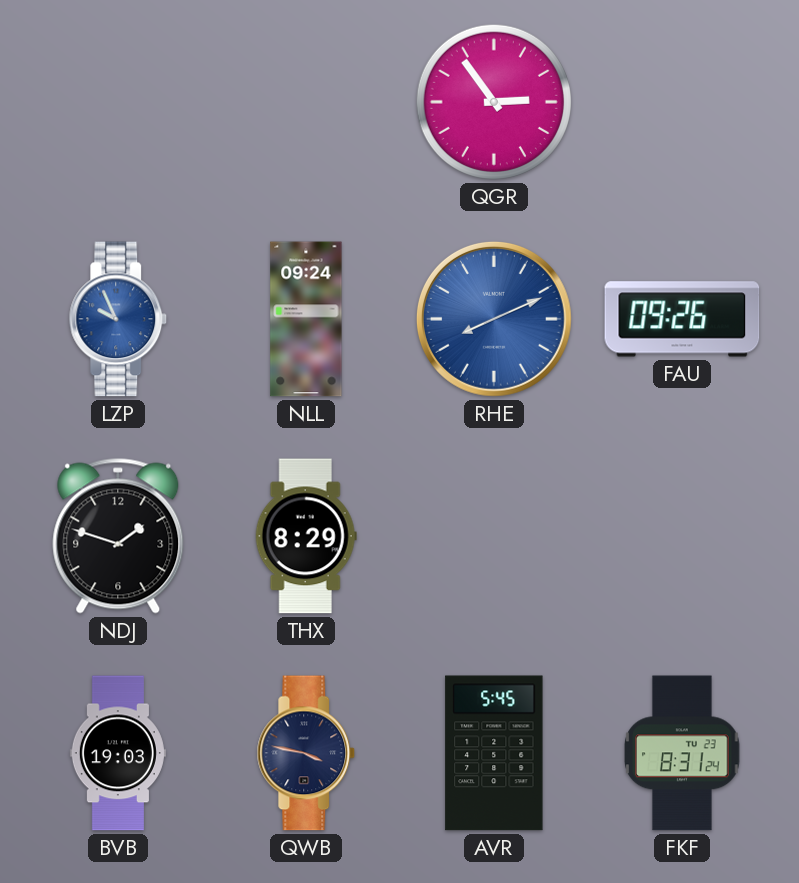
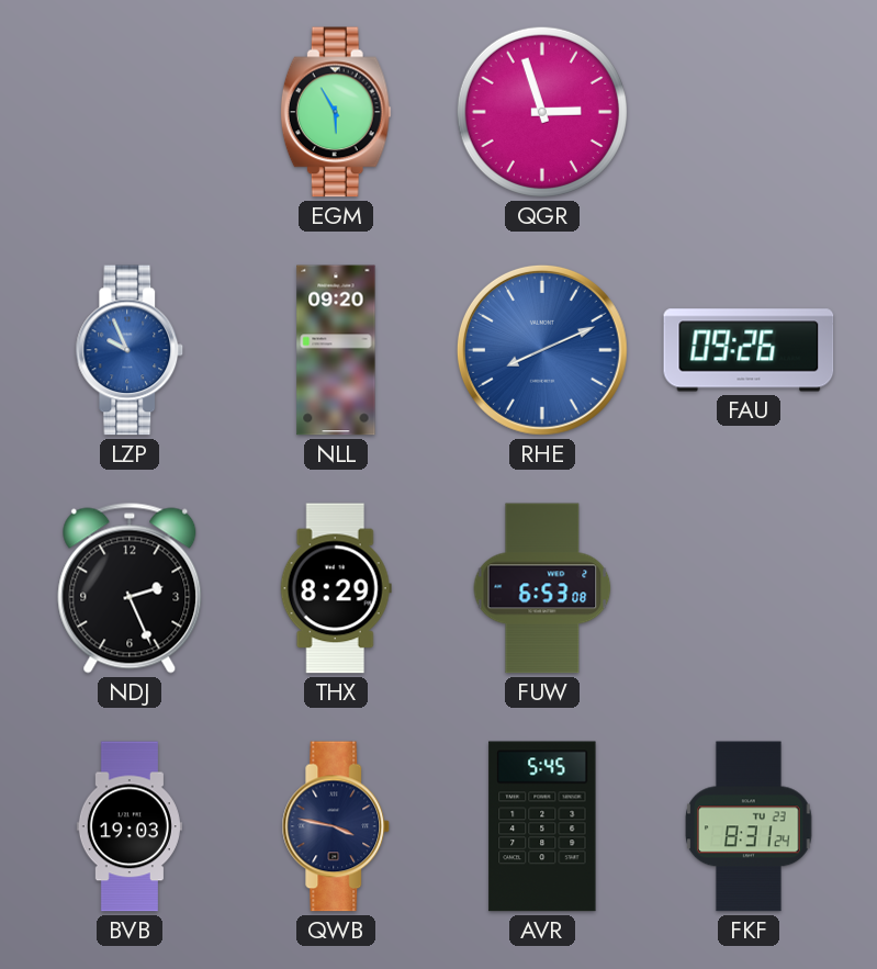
EGM: none -> 5:55
QGR: 2:54 -> 2:57
NLL: 09:24 -> 09:20
NDJ: 1:48 -> 2:26
FUW: none -> 6:53
